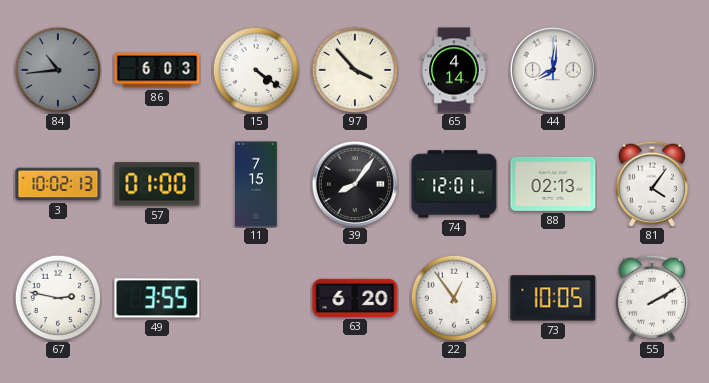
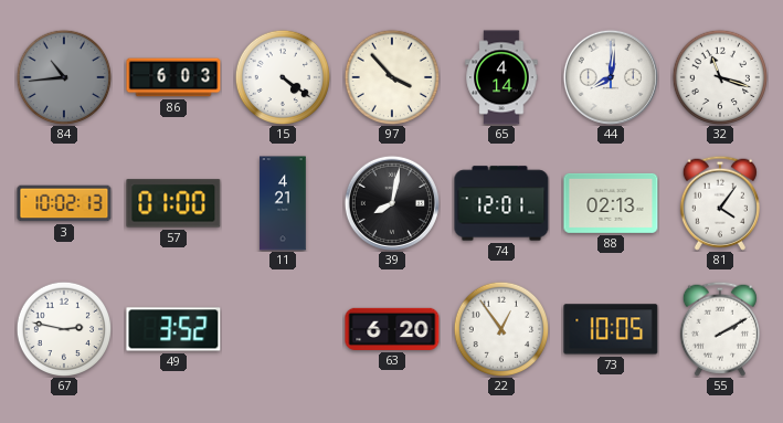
32: none -> 11:18
11: 7:15 -> 4:21
39: 8:06 -> 8:02
49: 3:55 -> 3:52
